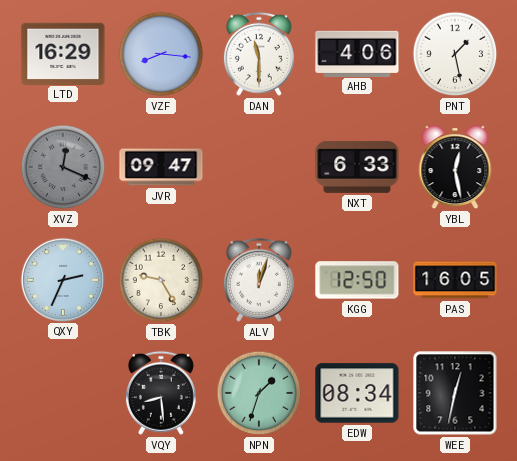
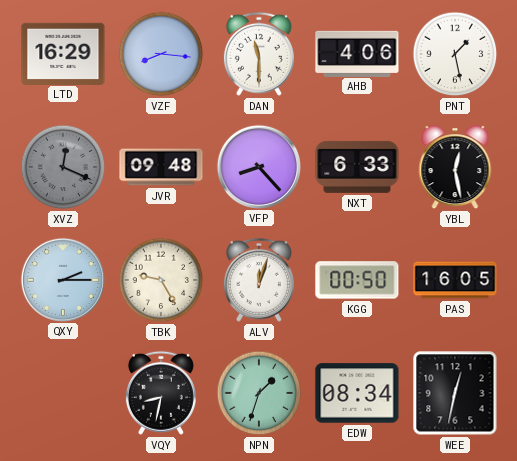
JVR: 09:47 -> 09:48
VFP: none -> 8:23
QXY: 2:34 -> 2:15
KGG: 12:50 -> 00:50
VQY: 8:29 -> 8:32
